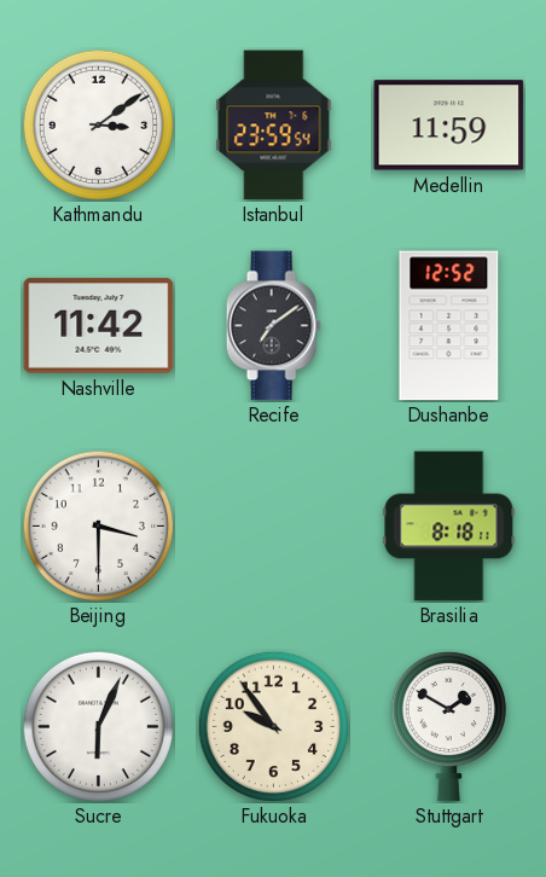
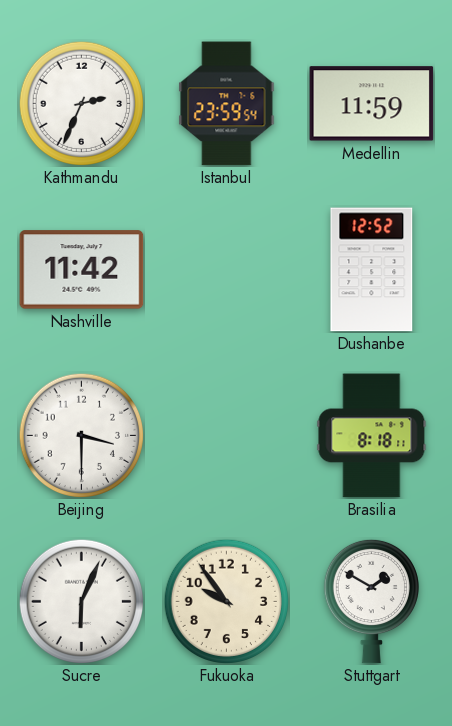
Kathmandu: 3:09 -> 2:34
Recife: 7:09 -> none
